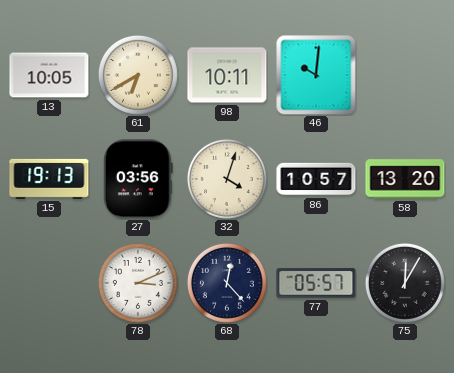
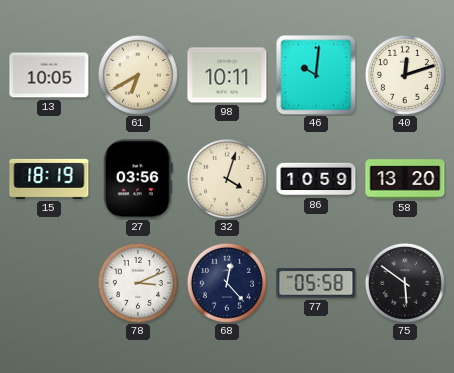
40: none -> 12:12
15: 19:13 -> 18:19
86: 10:57 -> 10:59
77: 05:57 -> 05:58
75: 12:05 -> 5:51
